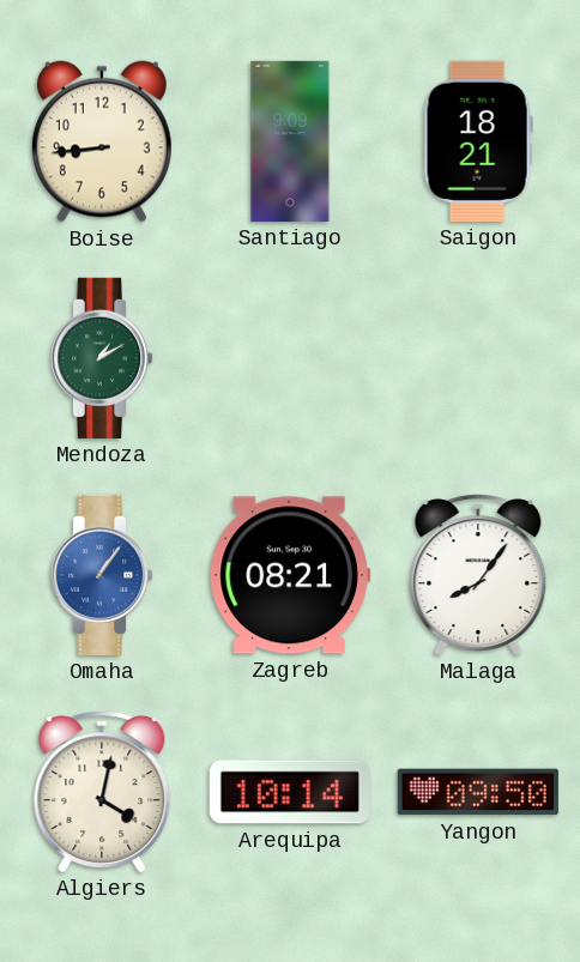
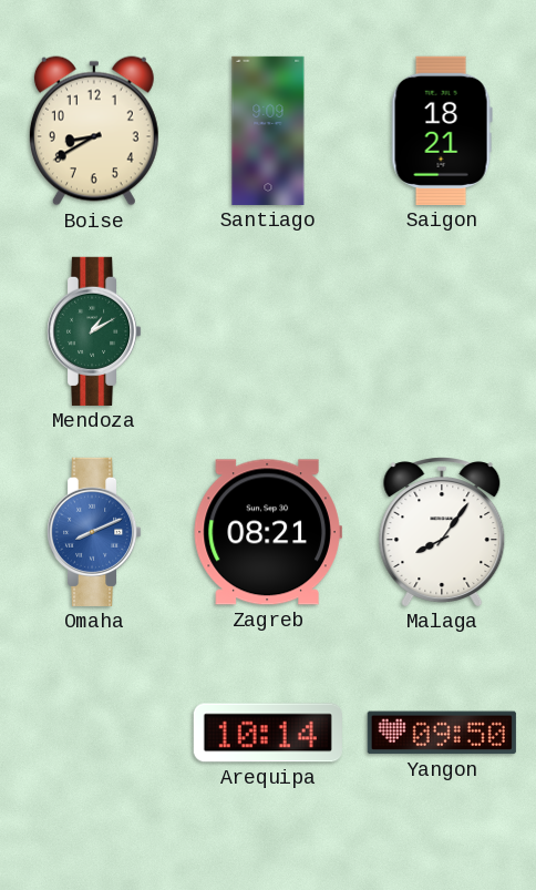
Boise: 8:44 -> 8:40
Omaha: 1:06 -> 8:11
Algiers: 4:02 -> none
